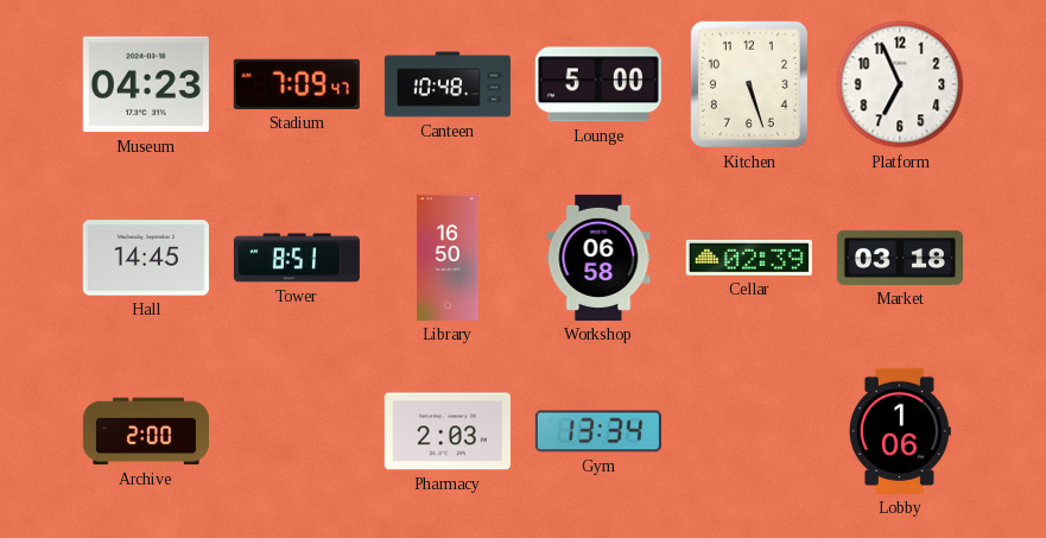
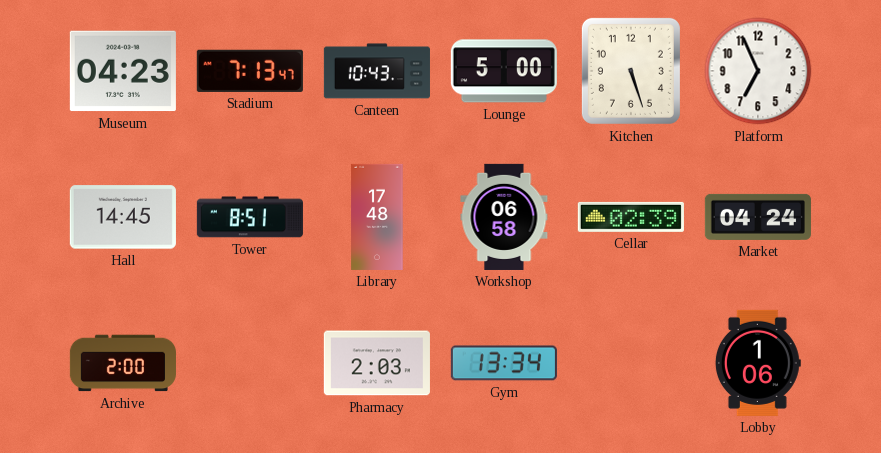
Stadium: 7:09 -> 7:13
Canteen: 10:48 -> 10:43
Library: 16:50 -> 17:48
Market: 03:18 -> 04:24
